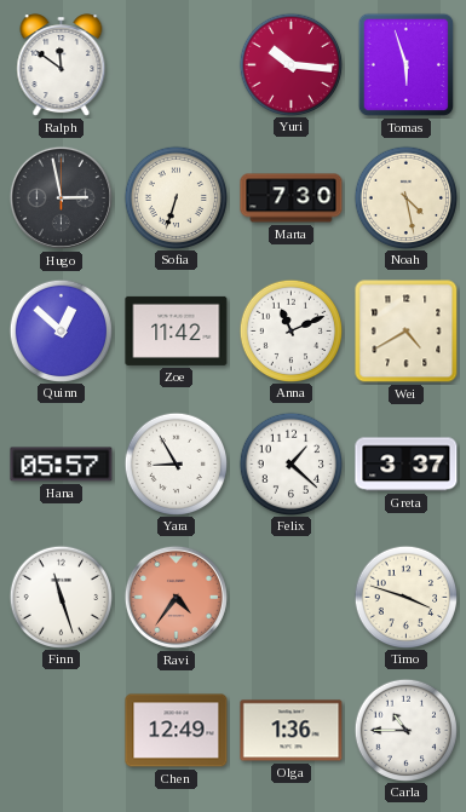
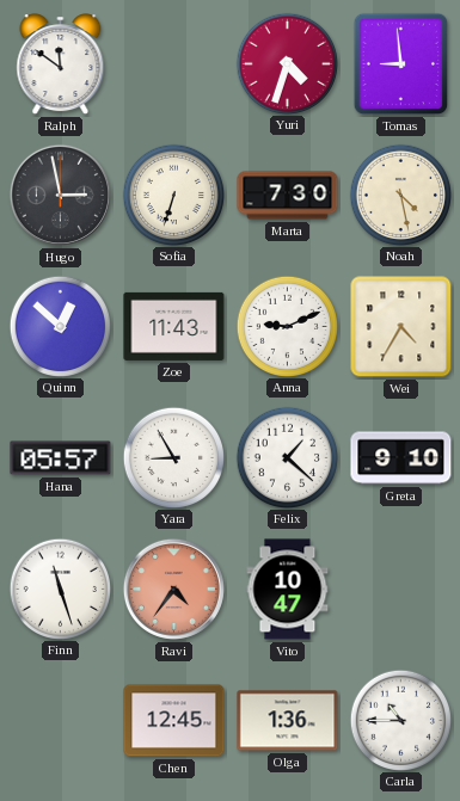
Yuri: 10:16 -> 4:33
Tomas: 5:57 -> 8:59
Zoe: 11:42 -> 11:43
Anna: 11:11 -> 9:11
Wei: 4:40 -> 4:35
Greta: 3:37 -> 9:10
Vito: none -> 10:47
Timo: 3:48 -> none
Chen: 12:49 -> 12:45
